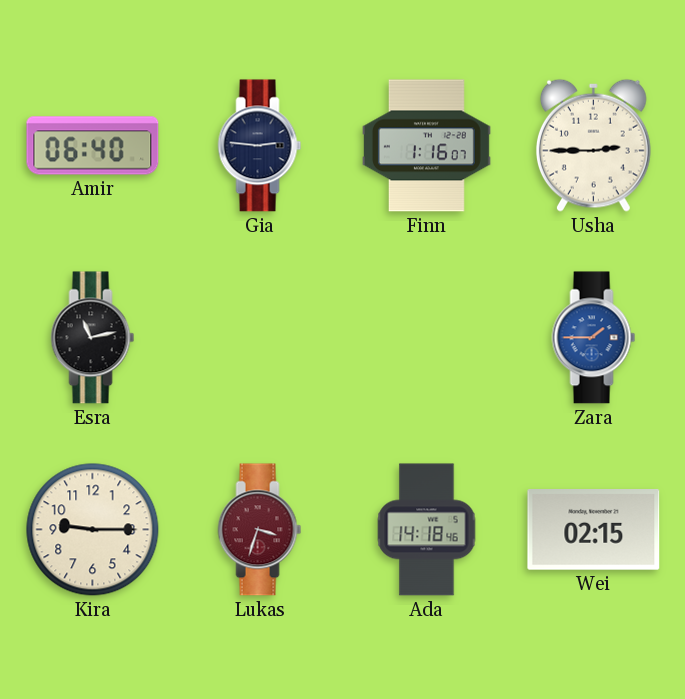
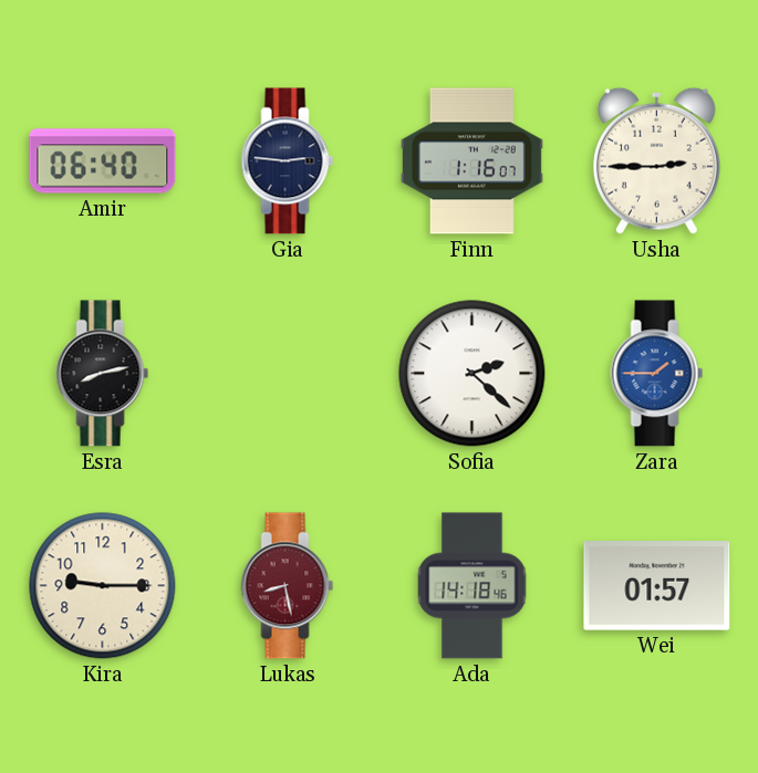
Esra: 11:13 -> 8:13
Sofia: none -> 2:22
Lukas: 3:33 -> 8:28
Wei: 02:15 -> 01:57
